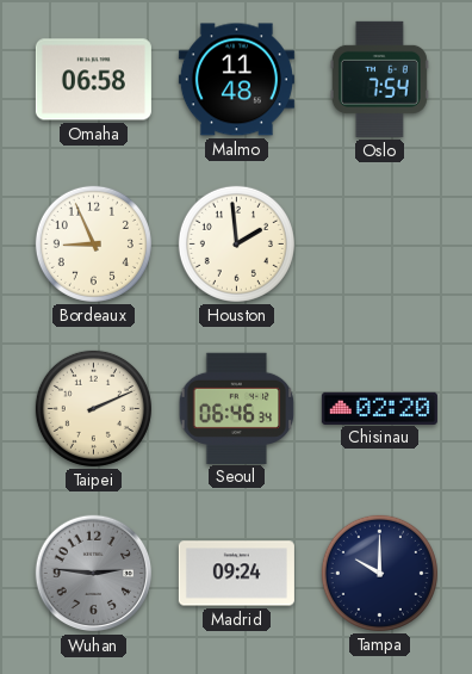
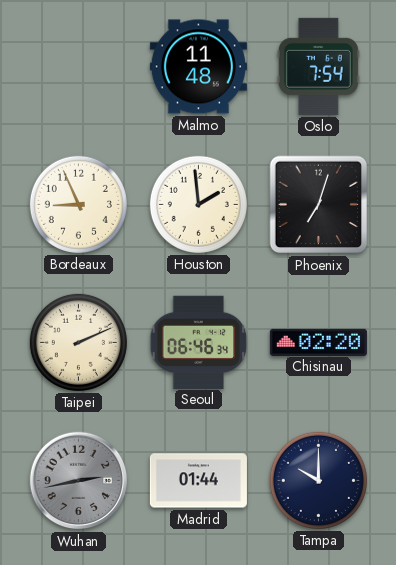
Omaha: 06:58 -> none
Phoenix: none -> 7:03
Wuhan: 2:46 -> 2:43
Madrid: 09:24 -> 01:44
